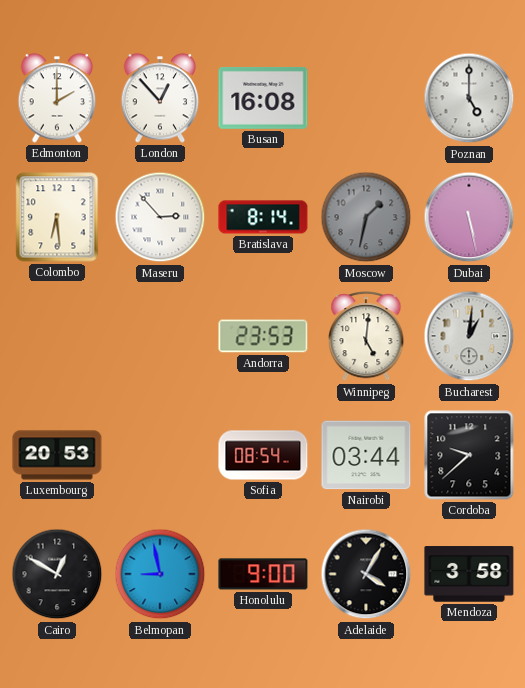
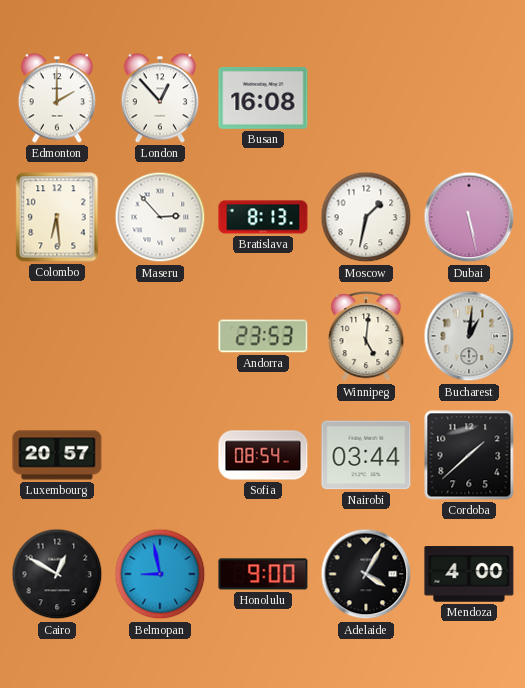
Poznan: 5:00 -> none
Bratislava: 8:14 -> 8:13
Moscow dial: grey -> white
Luxembourg: 20:53 -> 20:57
Cordoba: 9:38 -> 1:38
Mendoza: 3:58 -> 4:00
